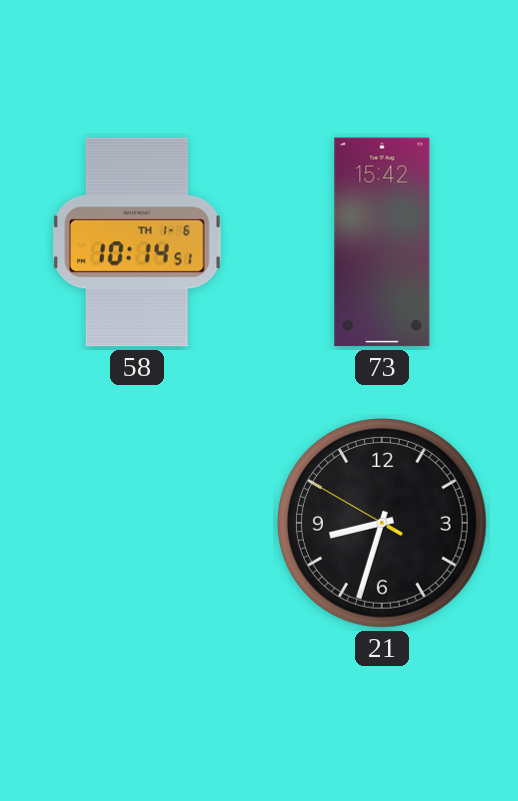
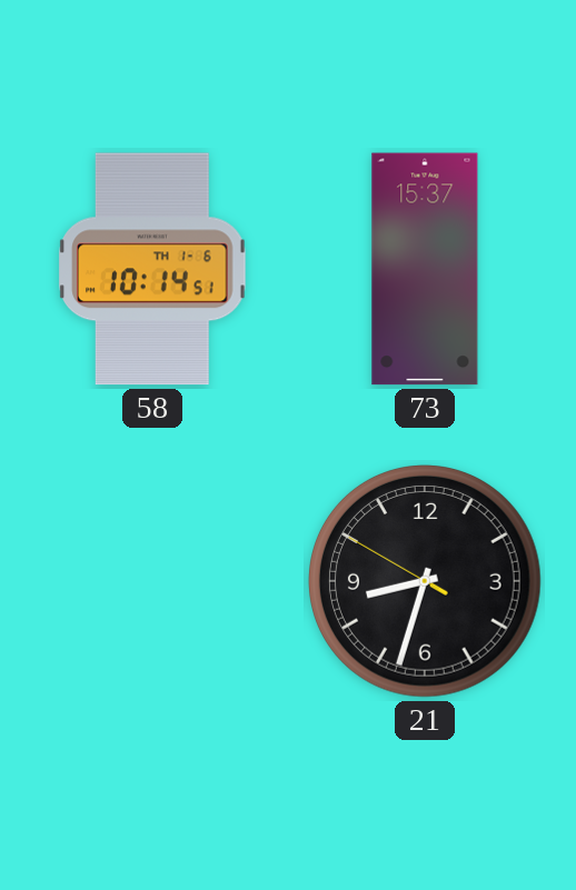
73: 15:42 -> 15:37
